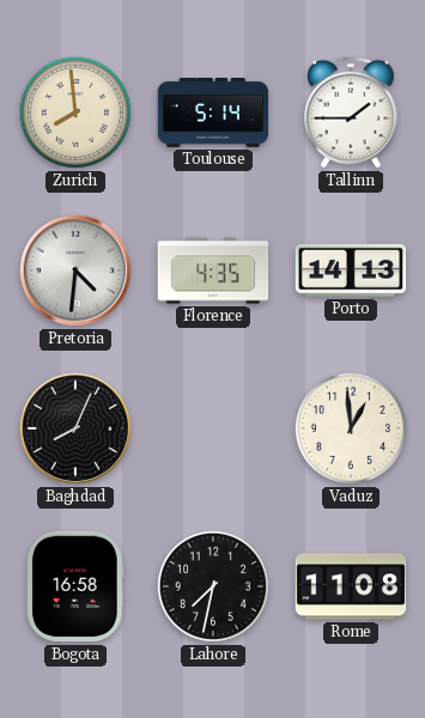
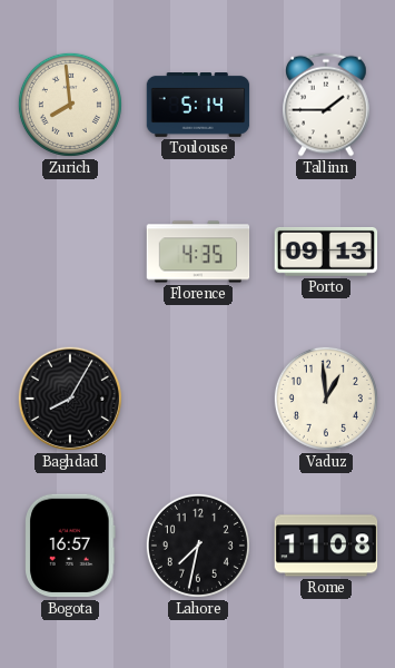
Pretoria: 4:31 -> none
Porto: 14:13 -> 09:13
Baghdad: 8:04 -> 8:05
Bogota: 16:58 -> 16:57
